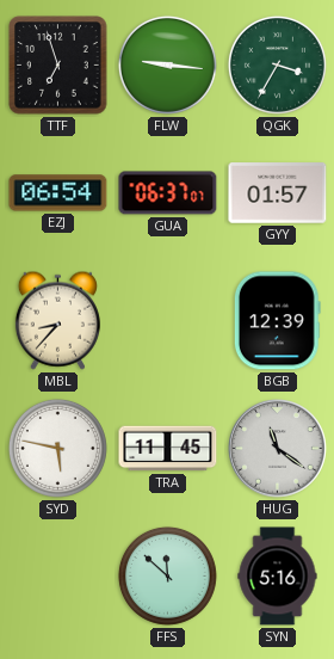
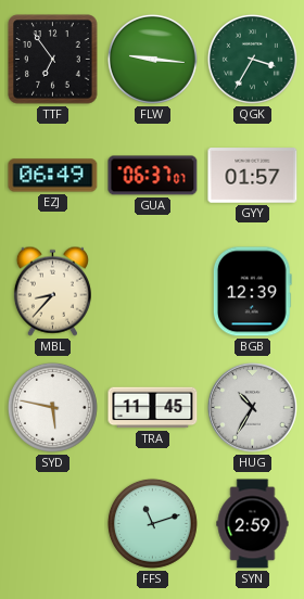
TTF: 6:57 -> 6:54
EZJ: 06:54 -> 06:49
HUG: 11:21 -> 10:35
FFS: 11:52 -> 11:12
SYN: 5:16 -> 2:59
